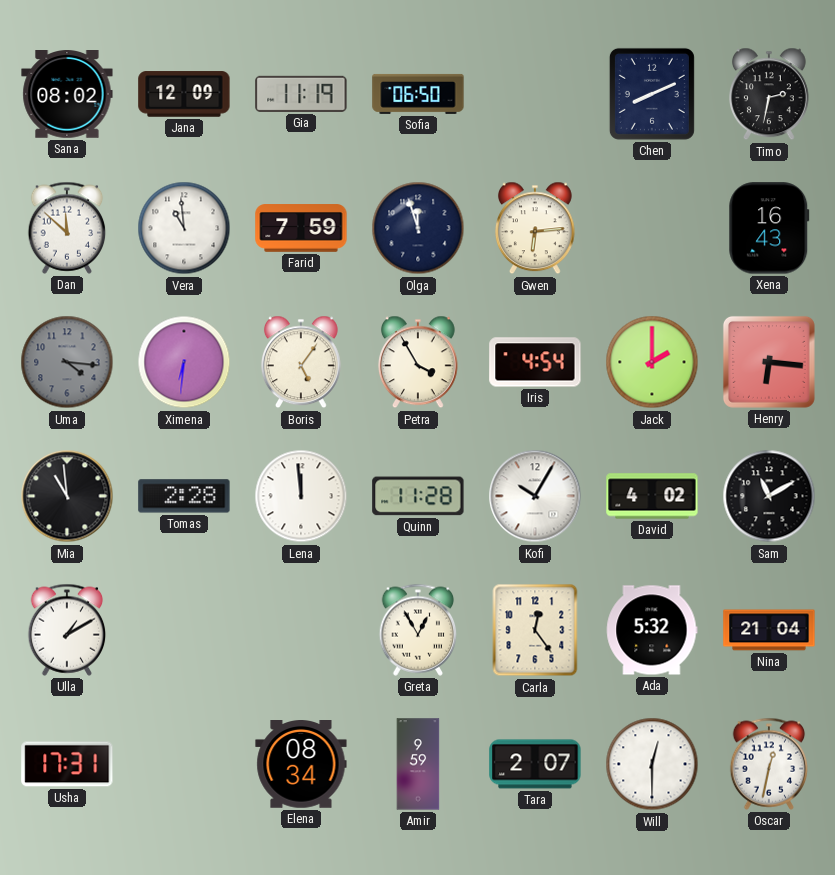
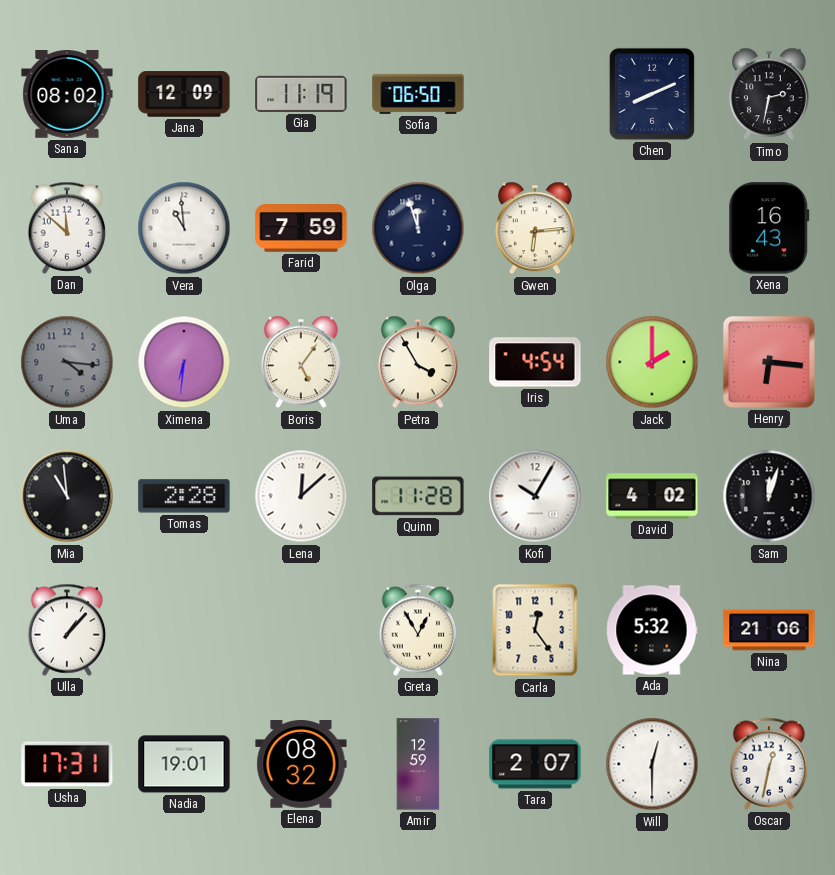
Lena: 11:59 -> 12:08
Sam: 11:10 -> 12:03
Ulla: 1:10 -> 1:07
Nina: 21:04 -> 21:06
Nadia: none -> 19:01
Elena: 08:34 -> 08:32
Amir: 9:59 -> 12:59
